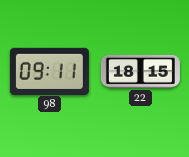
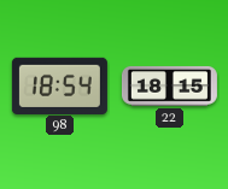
98: 09:11 -> 18:54
